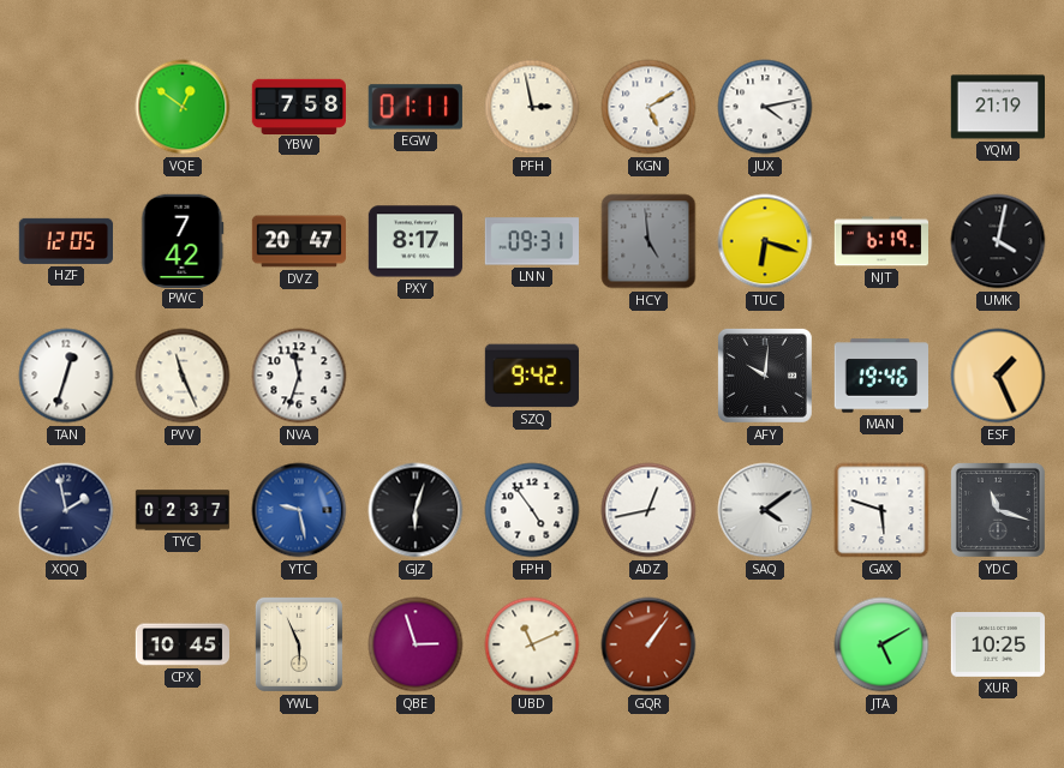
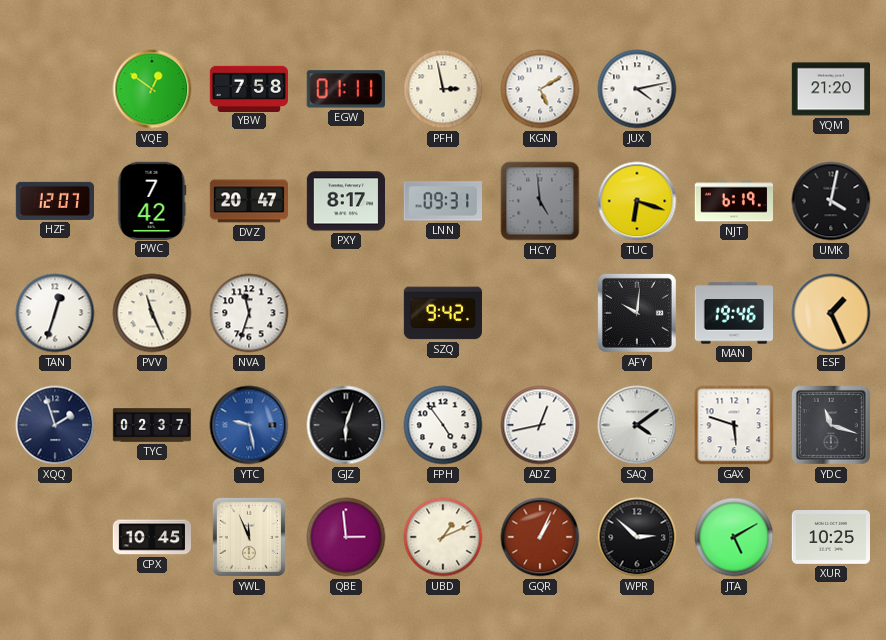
YQM: 21:19 -> 21:20
HZF: 12:05 -> 12:07
XQQ: 1:58 -> 1:57
YWL: 5:56 -> 11:56
QBE: 2:57 -> 2:59
UBD: 11:11 -> 1:11
GQR: 1:06 -> 1:04
WPR: none -> 2:52
